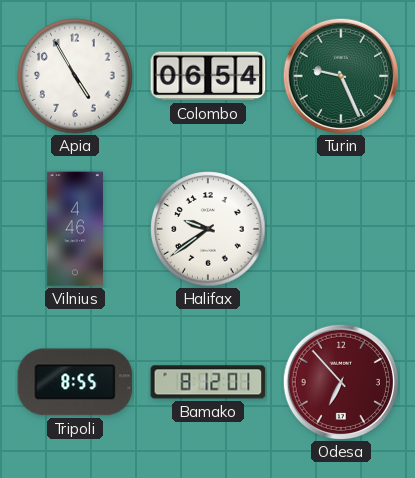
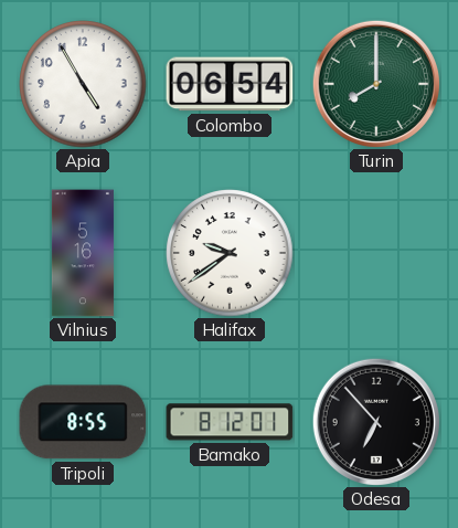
Turin: 9:26 -> 8:00
Vilnius: 4:46 -> 5:16
Odesa dial: burgundy -> black
